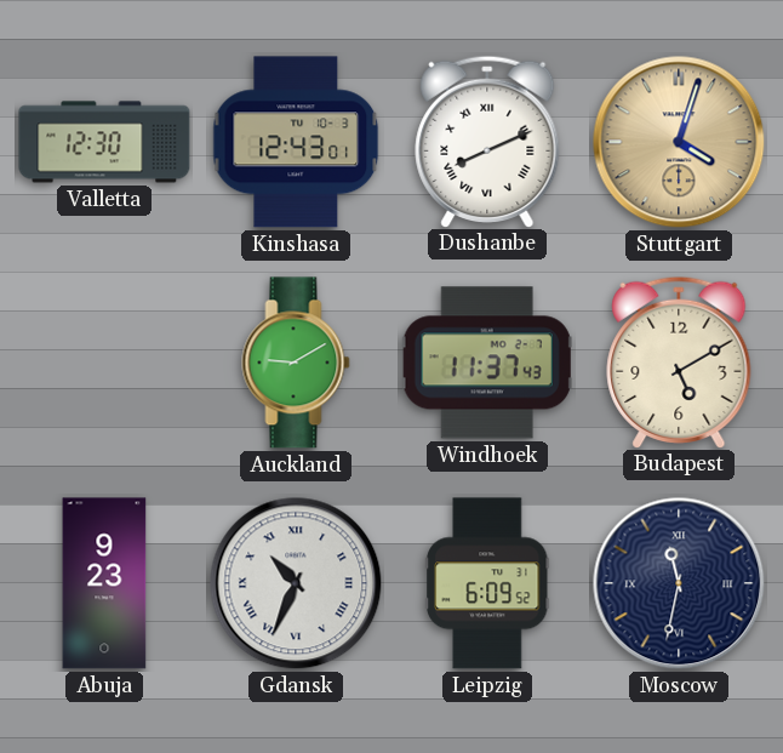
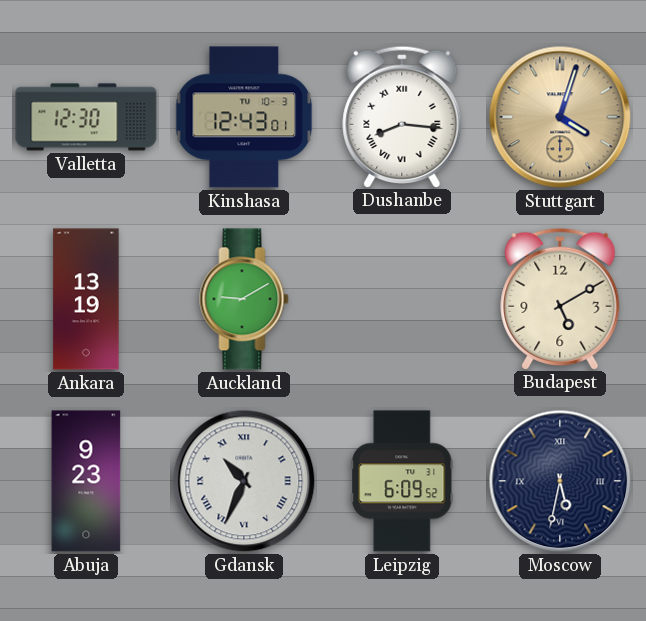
Dushanbe: 8:11 -> 8:16
Ankara: none -> 13:19
Windhoek: 11:37 -> none
Moscow: 11:32 -> 5:32
